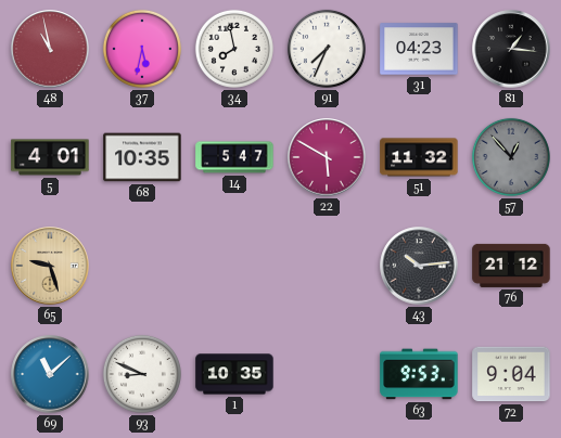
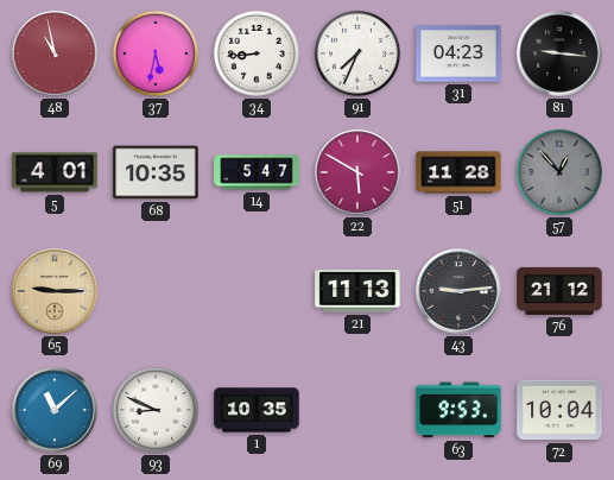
34: 7:58 -> 8:44
81: 1:16 -> 9:16
51: 11:32 -> 11:28
65: 9:27 -> 9:15
21: none -> 11:13
43: 10:14 -> 9:14
72: 9:04 -> 10:04
